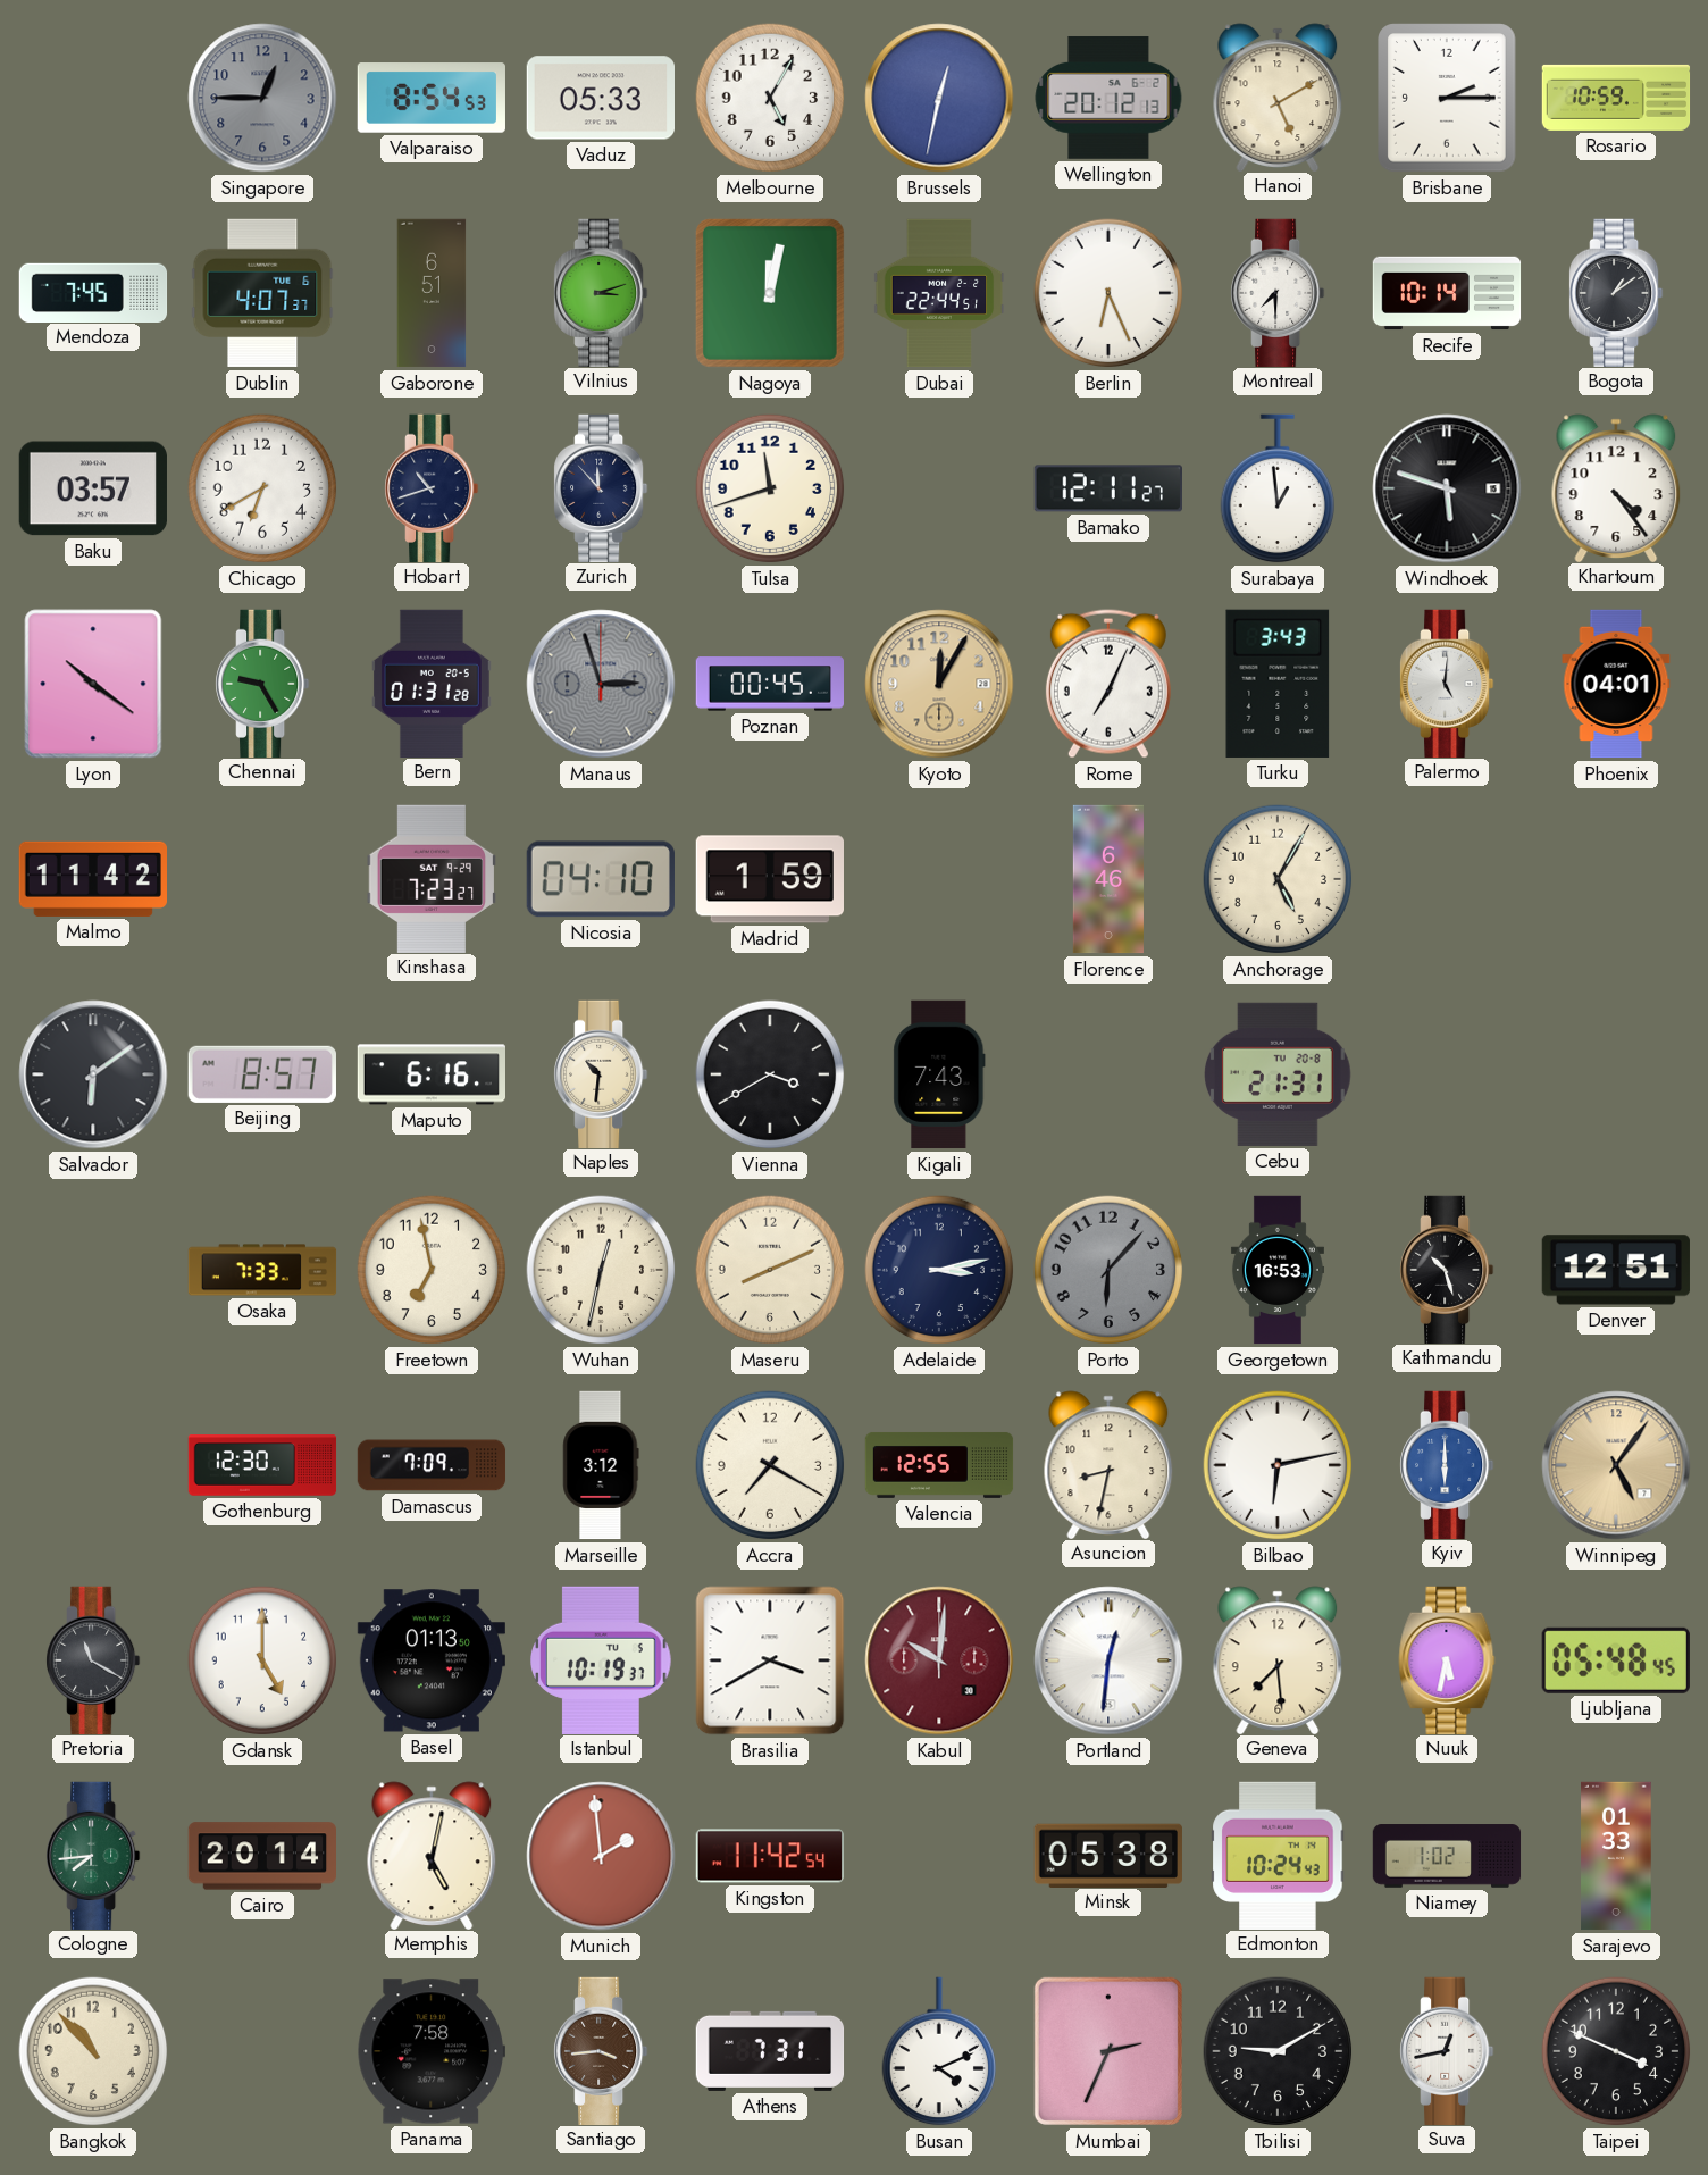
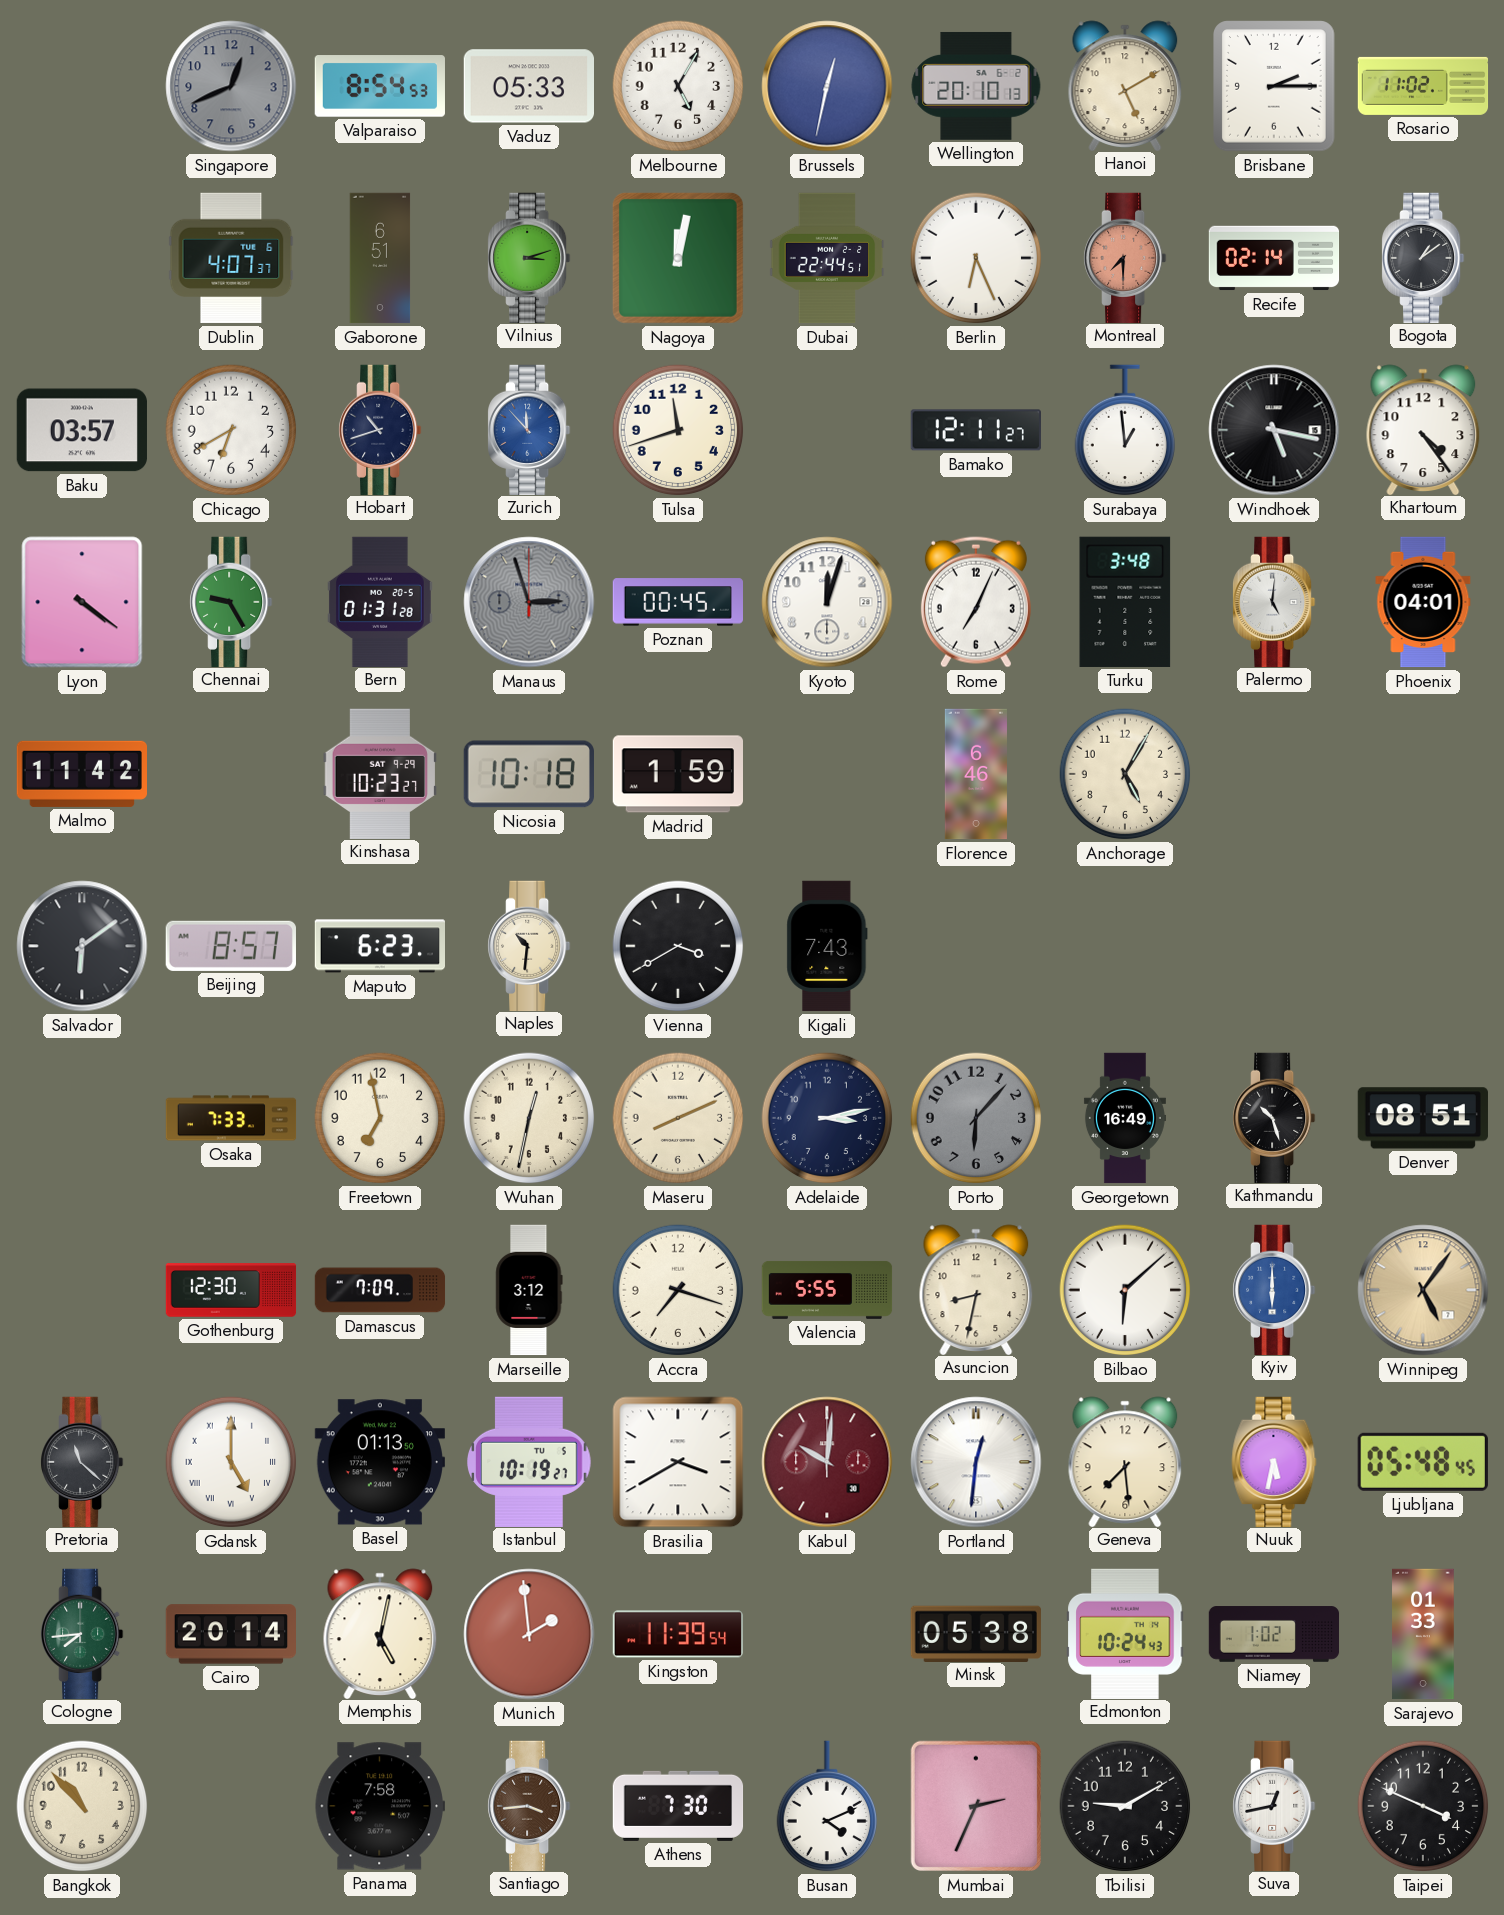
Singapore: 12:45 -> 12:41
Wellington: 20:12 -> 20:10
Rosario: 10:59 -> 11:02
Mendoza: 7:45 -> none
Montreal dial: white -> salmon
Recife: 10:14 -> 02:14
Zurich dial: navy -> blue
Windhoek: 5:48 -> 5:17
Lyon: 10:21 -> 4:21
Kyoto: 12:05 -> 12:03
Kyoto dial: champagne -> white
Turku: 3:43 -> 3:48
Kinshasa: 7:23 -> 10:23
Nicosia: 04:10 -> 10:18
Maputo: 6:16 -> 6:23
Cebu: 21:31 -> none
Georgetown: 16:53 -> 16:49
Denver: 12:51 -> 08:51
Accra: 7:20 -> 7:18
Valencia: 12:55 -> 5:55
Bilbao: 6:13 -> 6:08
Pretoria: 11:20 -> 11:22
Gdansk numerals: Arabic -> Roman
Istanbul: 10:19:37 -> 10:19:27
Kingston: 11:42 -> 11:39
Athens: 7:31 -> 7:30
